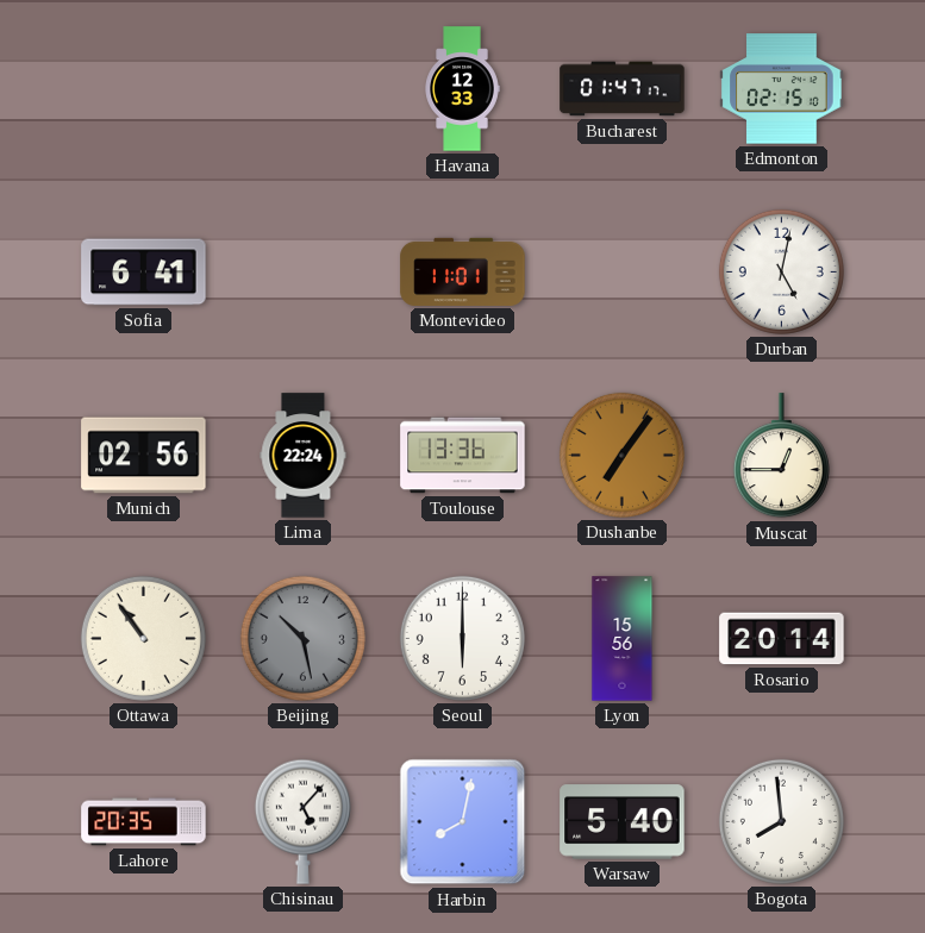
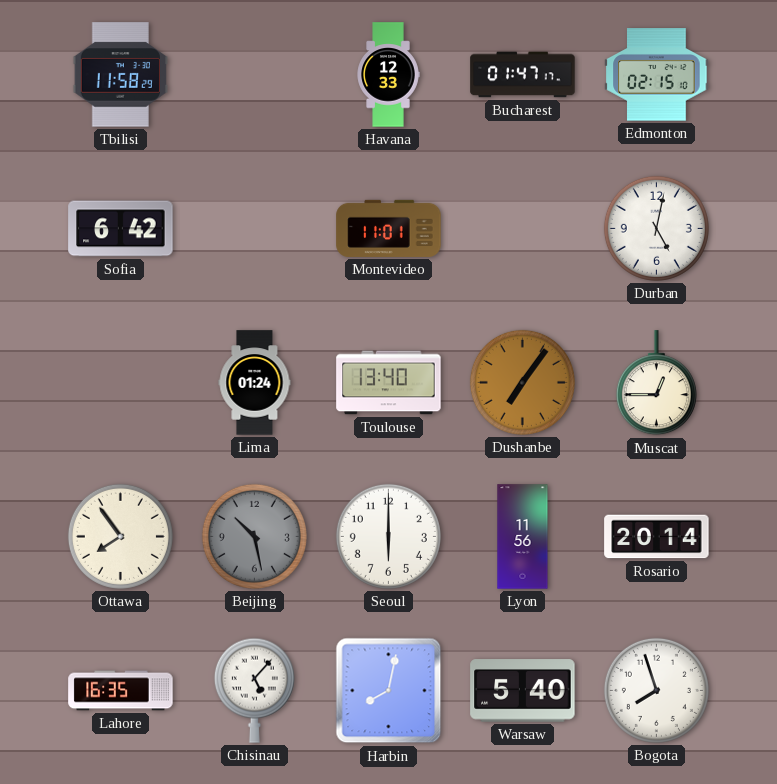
Tbilisi: none -> 11:58
Sofia: 6:41 -> 6:42
Munich: 02:56 -> none
Lima: 22:24 -> 01:24
Toulouse: 13:36 -> 13:40
Ottawa: 10:54 -> 7:54
Lyon: 15:56 -> 11:56
Lahore: 20:35 -> 16:35
Bogota: 7:59 -> 7:57
